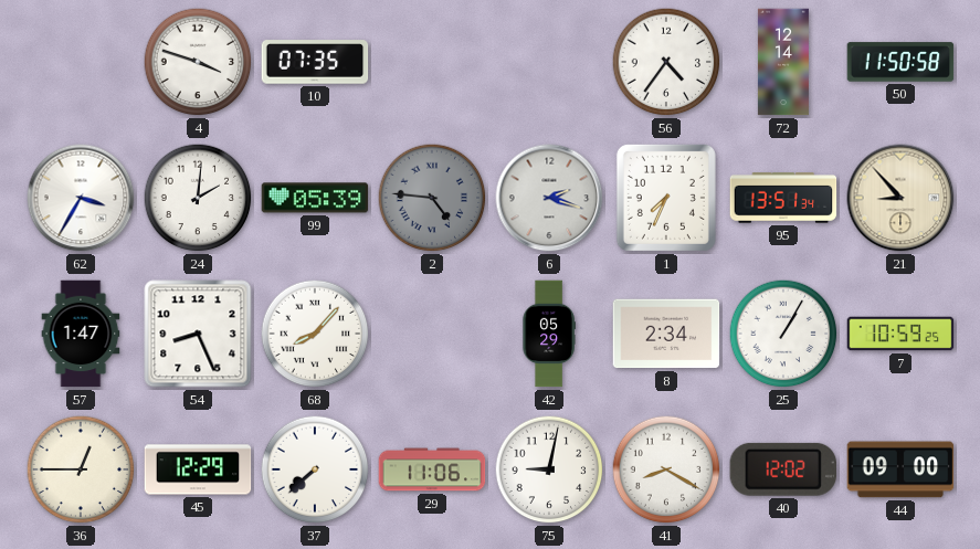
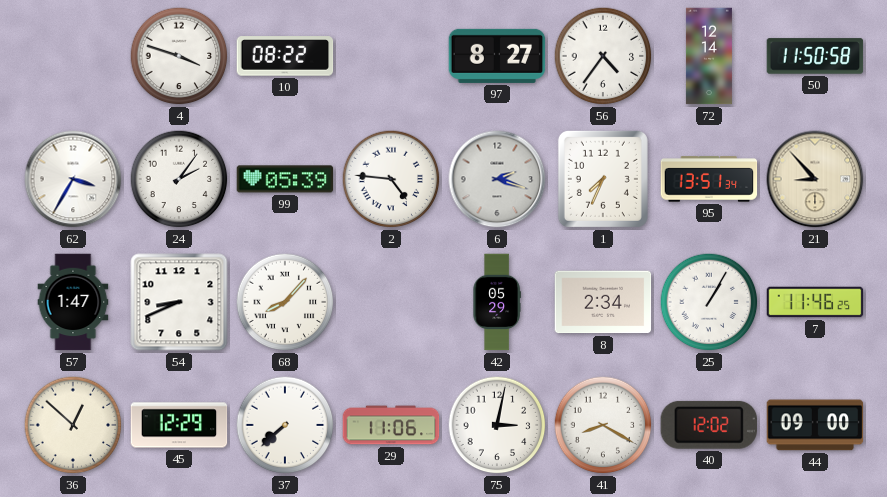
10: 07:35 -> 08:22
97: none -> 8:27
24: 2:01 -> 2:06
2 dial: grey -> white
54: 8:26 -> 8:41
7: 10:59 -> 11:46
36: 12:45 -> 12:52
75: 9:02 -> 3:02
